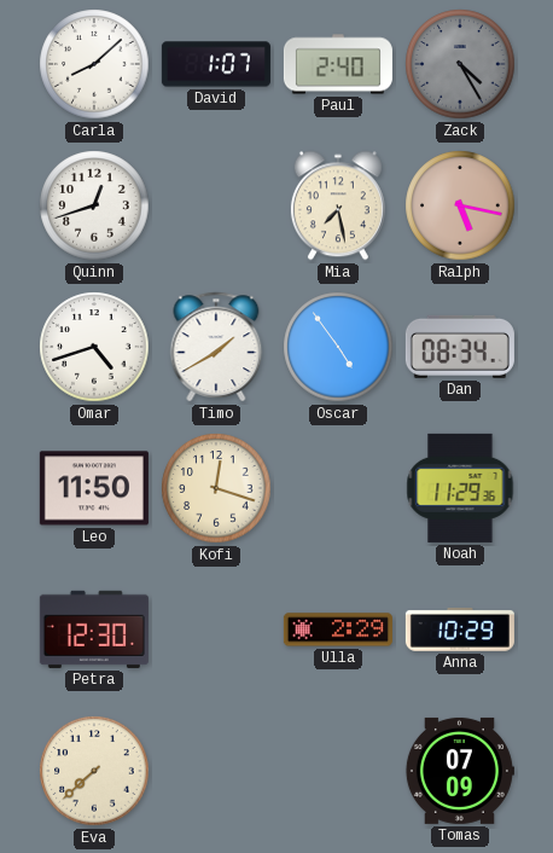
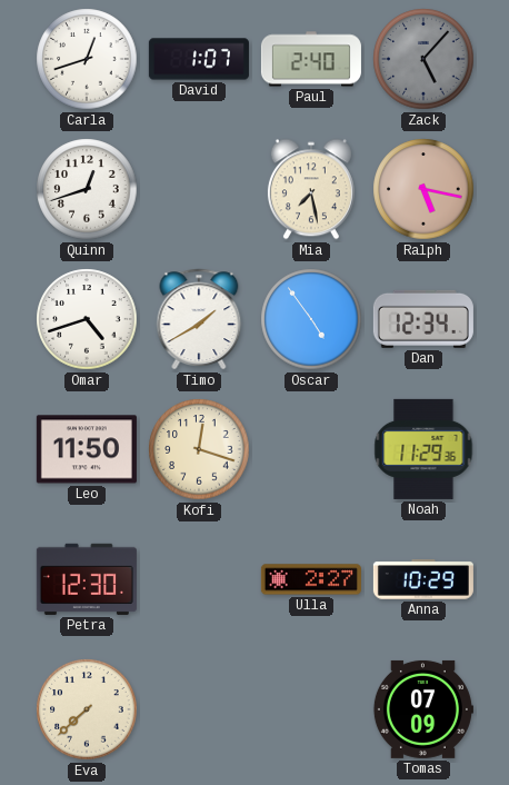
Carla: 8:08 -> 12:42
Zack: 4:25 -> 5:07
Dan: 08:34 -> 12:34
Ulla: 2:29 -> 2:27
